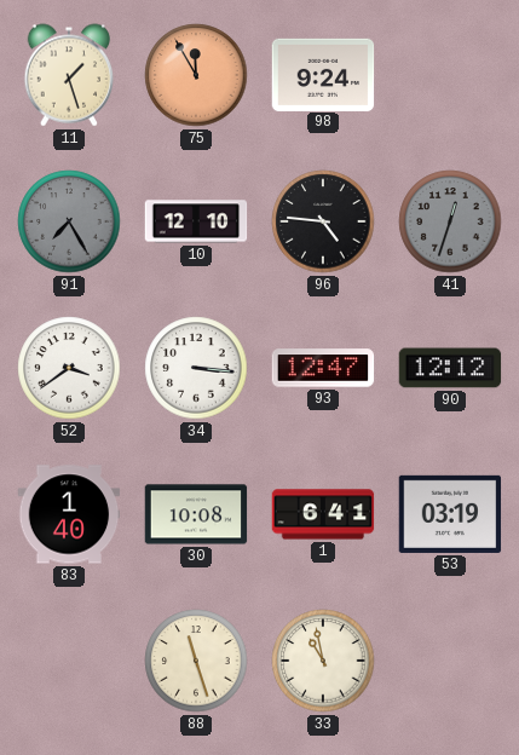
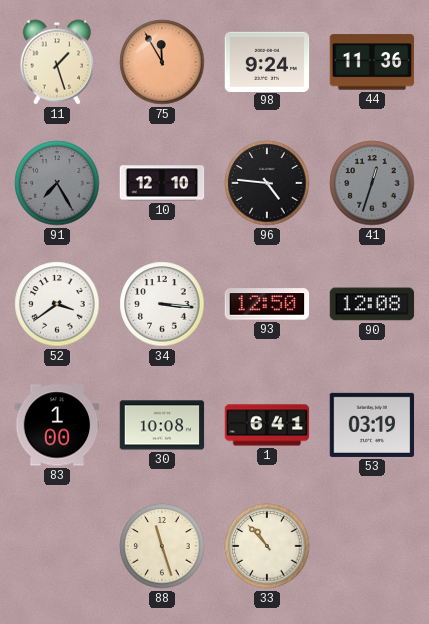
44: none -> 11:36
93: 12:47 -> 12:50
90: 12:12 -> 12:08
83: 1:40 -> 1:00
33: 10:58 -> 10:53
